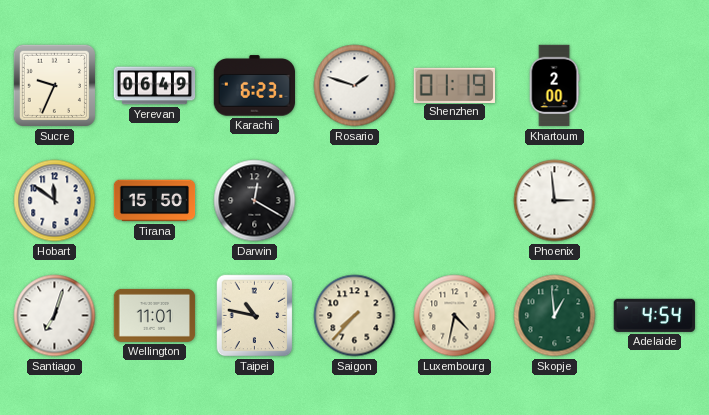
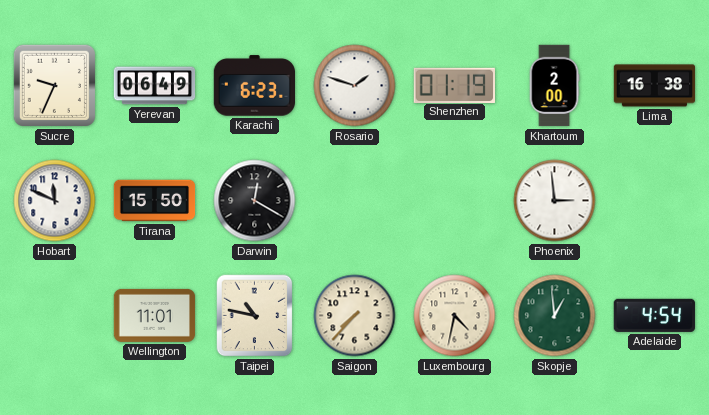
Lima: none -> 16:38
Hobart: 11:51 -> 11:49
Santiago: 7:03 -> none
